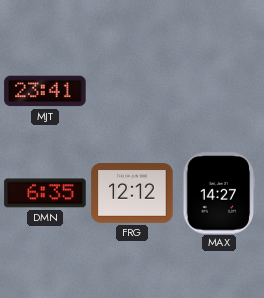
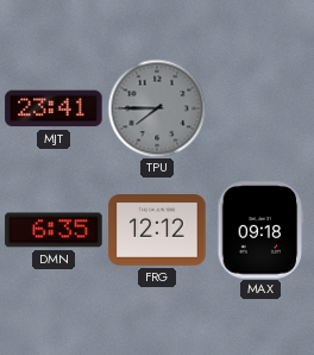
TPU: none -> 7:45
MAX: 14:27 -> 09:18
